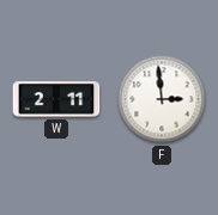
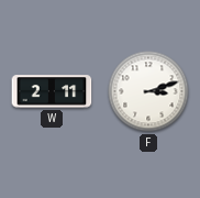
F: 2:59 -> 3:12
